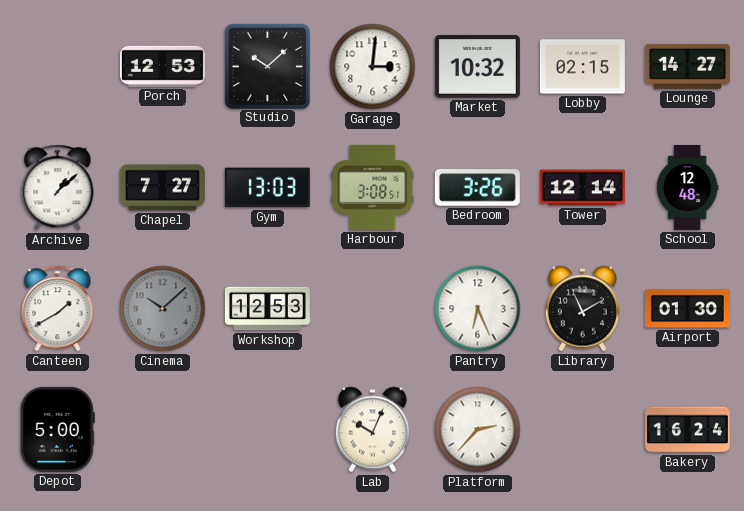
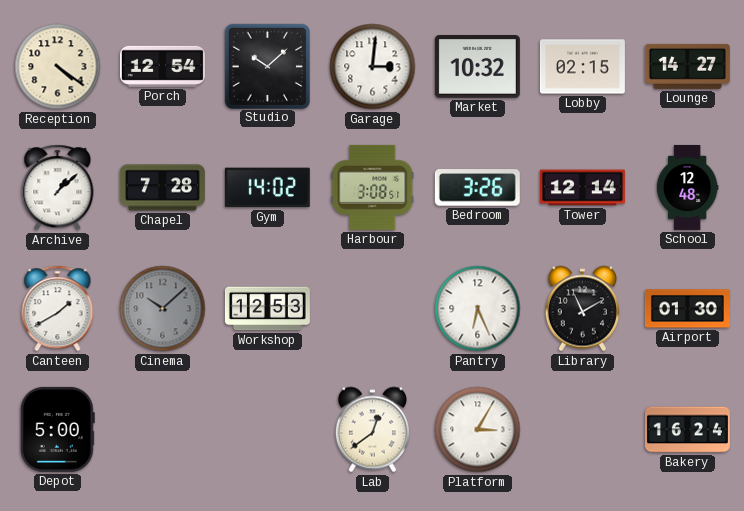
Reception: none -> 4:21
Porch: 12:53 -> 12:54
Chapel: 7:27 -> 7:28
Gym: 13:03 -> 14:02
Lab: 10:04 -> 12:39
Platform: 2:37 -> 3:05
